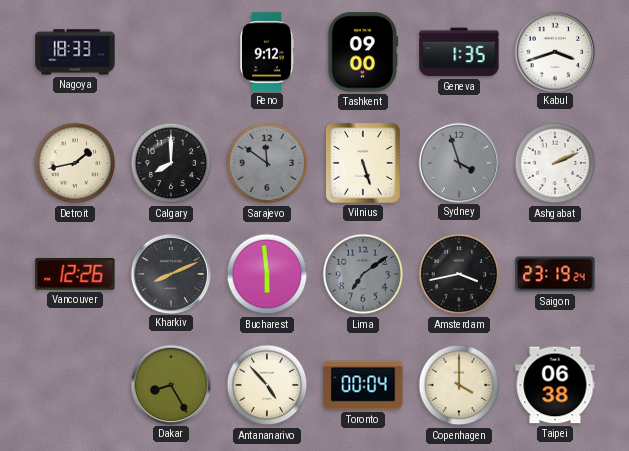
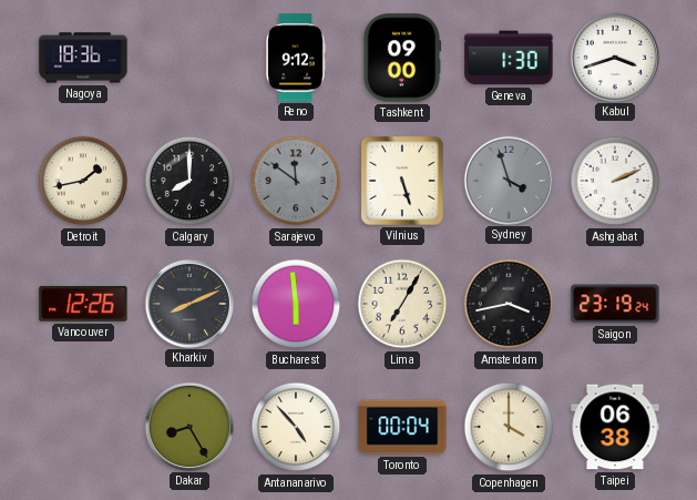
Nagoya: 18:33 -> 18:36
Geneva: 1:35 -> 1:30
Lima: 7:09 -> 7:05
Lima dial: grey -> cream
